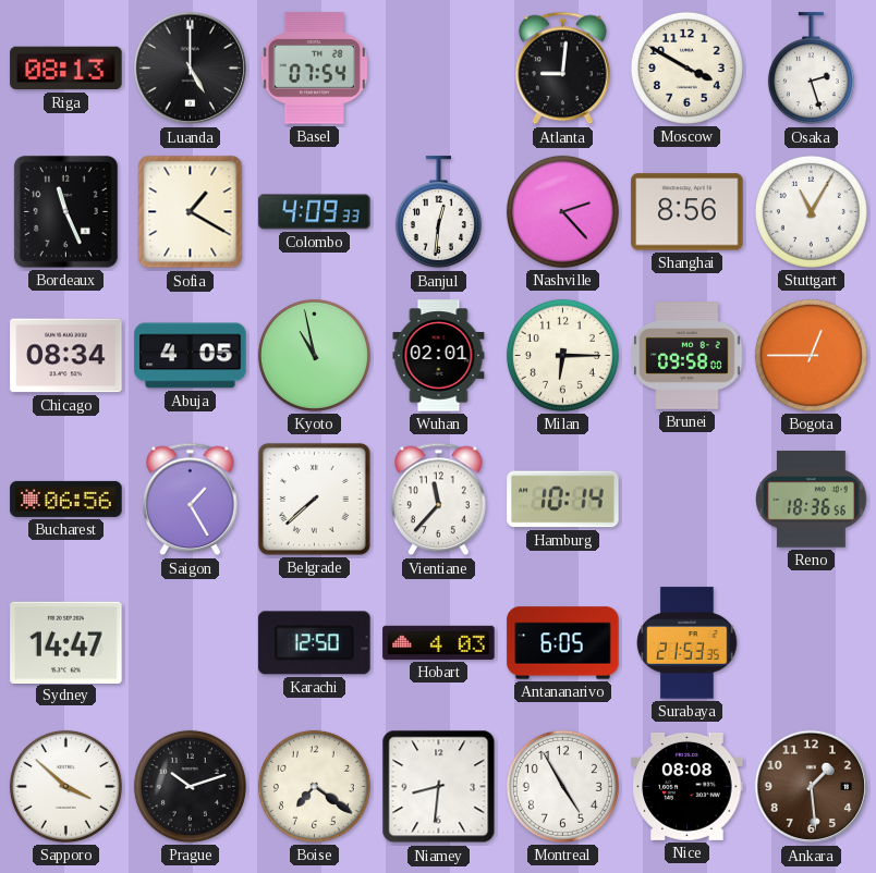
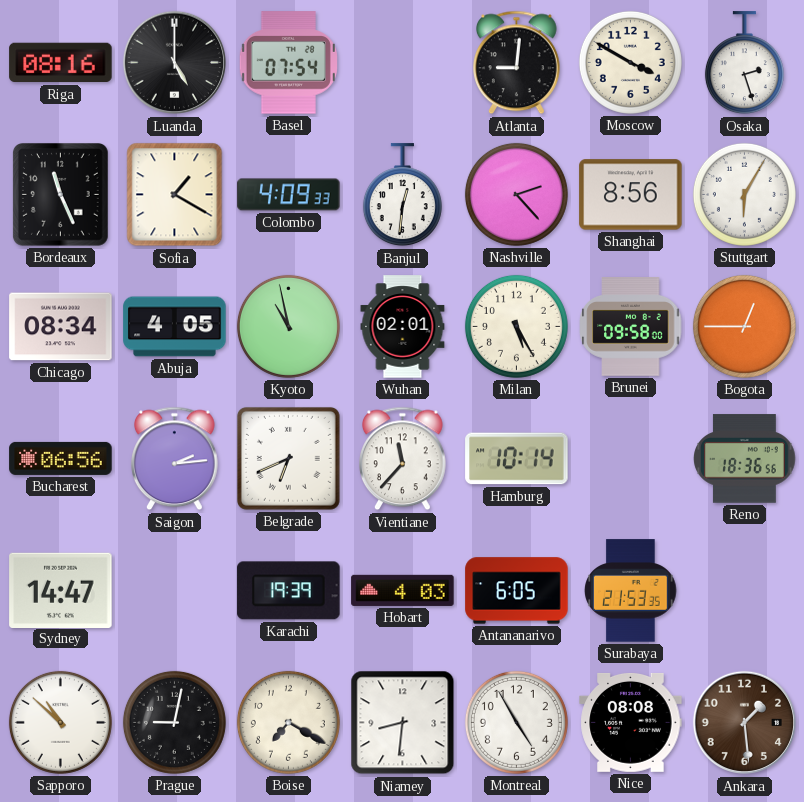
Riga: 08:13 -> 08:16
Stuttgart: 11:05 -> 6:05
Milan: 6:15 -> 5:25
Saigon: 1:25 -> 2:14
Belgrade: 7:38 -> 6:41
Karachi: 12:50 -> 19:39
Sapporo: 3:52 -> 10:52
Prague: 10:12 -> 9:02
Boise: 7:21 -> 7:20
